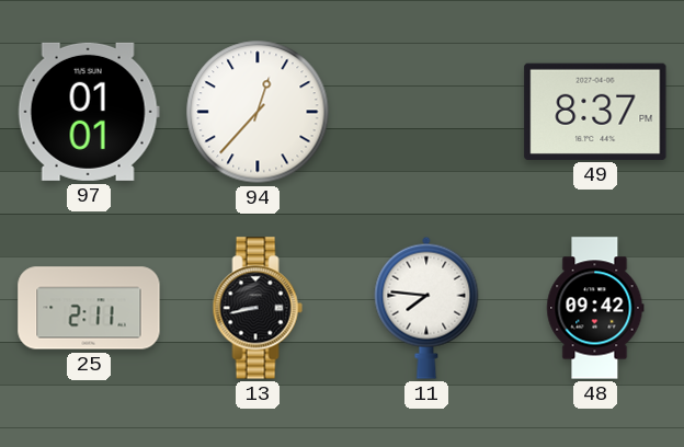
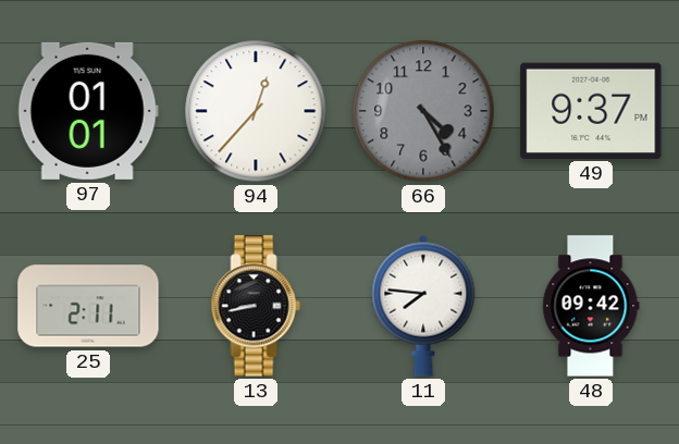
66: none -> 4:25
49: 8:37 -> 9:37
